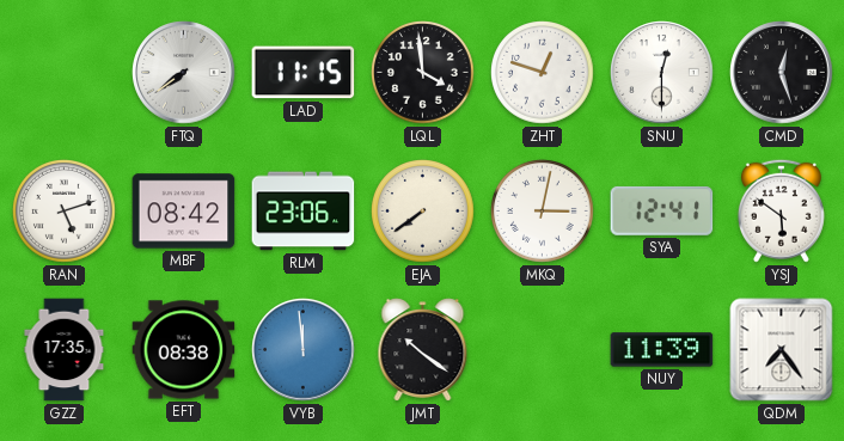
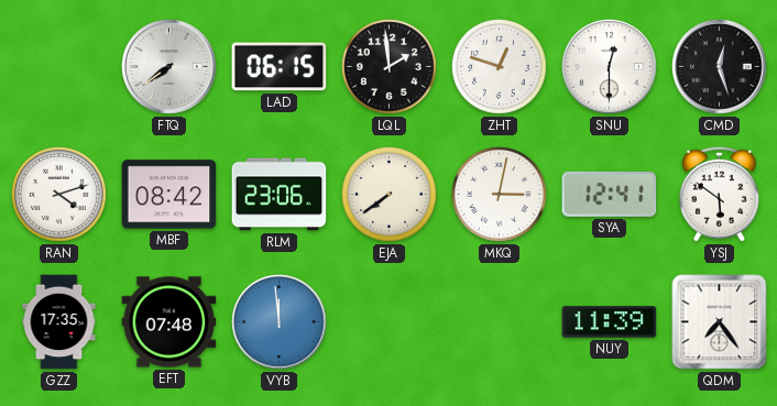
LAD: 11:15 -> 06:15
LQL: 3:59 -> 1:59
RAN: 5:12 -> 4:12
EFT: 08:38 -> 07:48
JMT: 10:21 -> none
